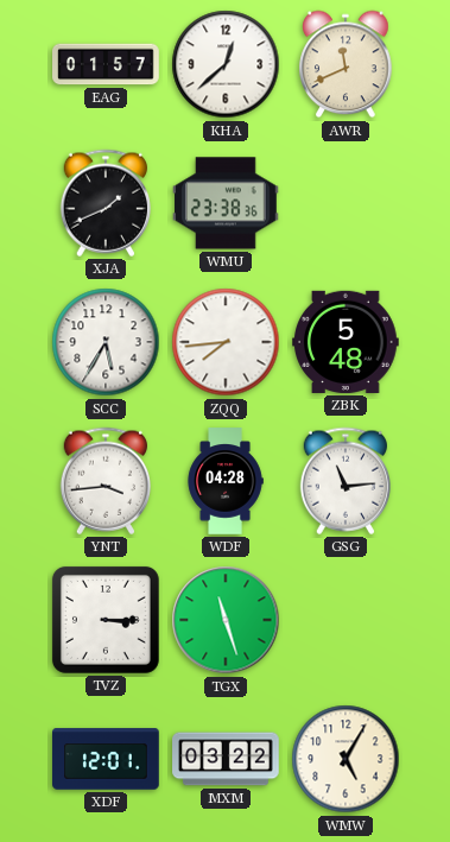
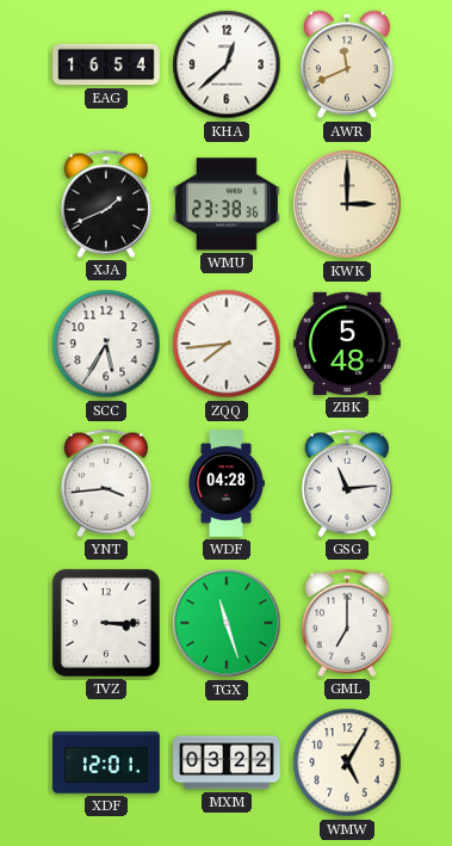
EAG: 01:57 -> 16:54
KWK: none -> 3:00
GML: none -> 7:00
